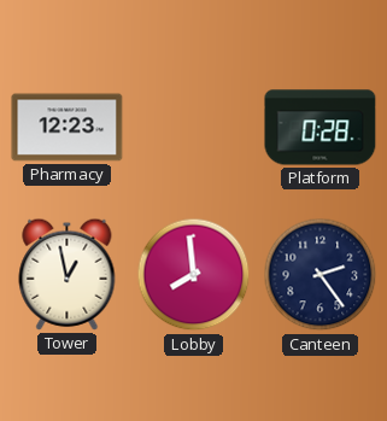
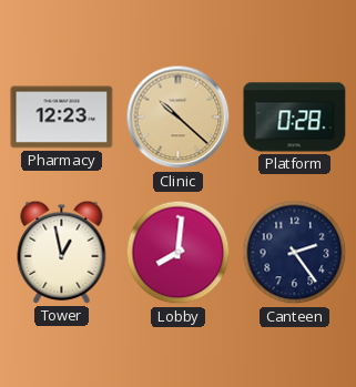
Clinic: none -> 10:22
Lobby: 7:59 -> 8:01
